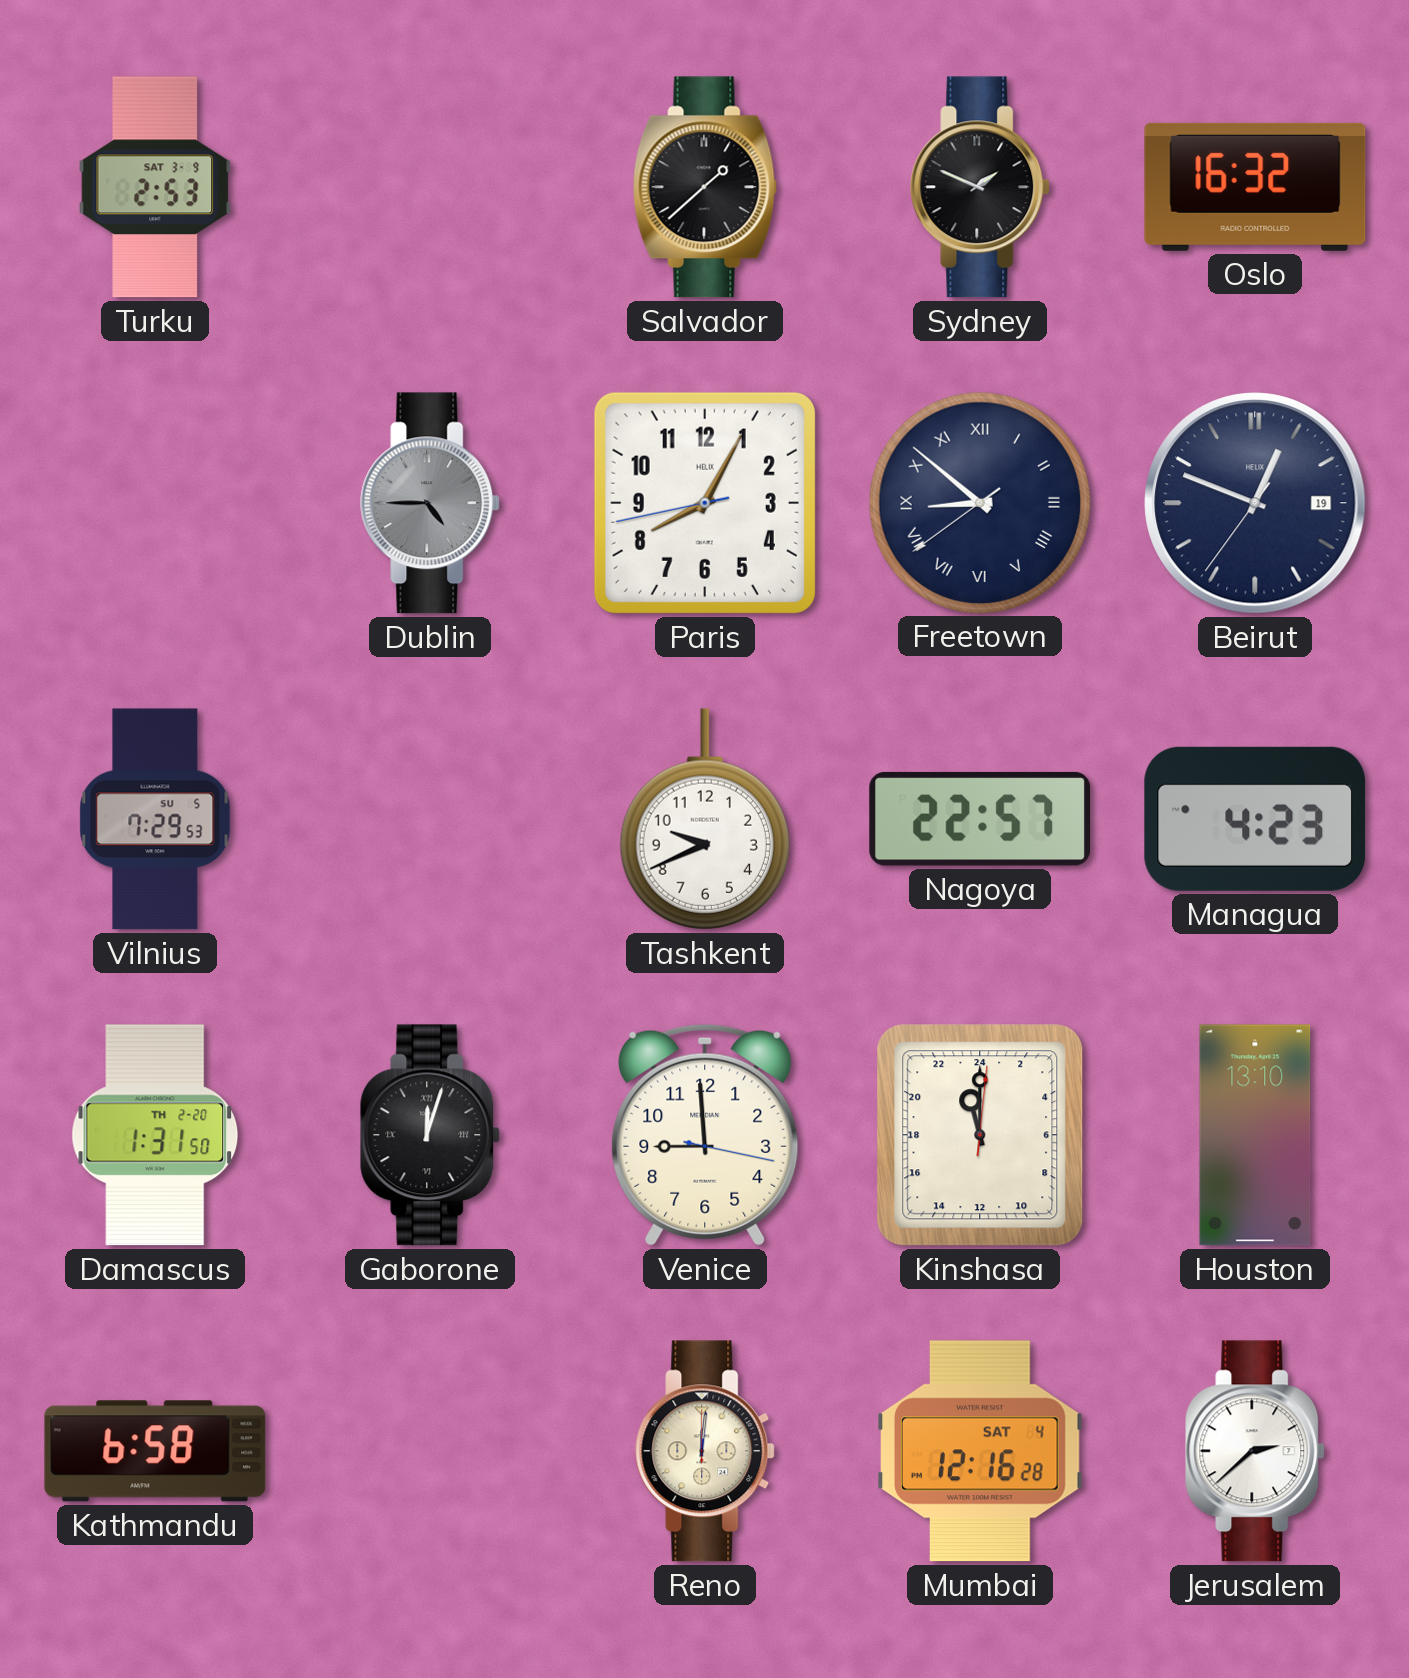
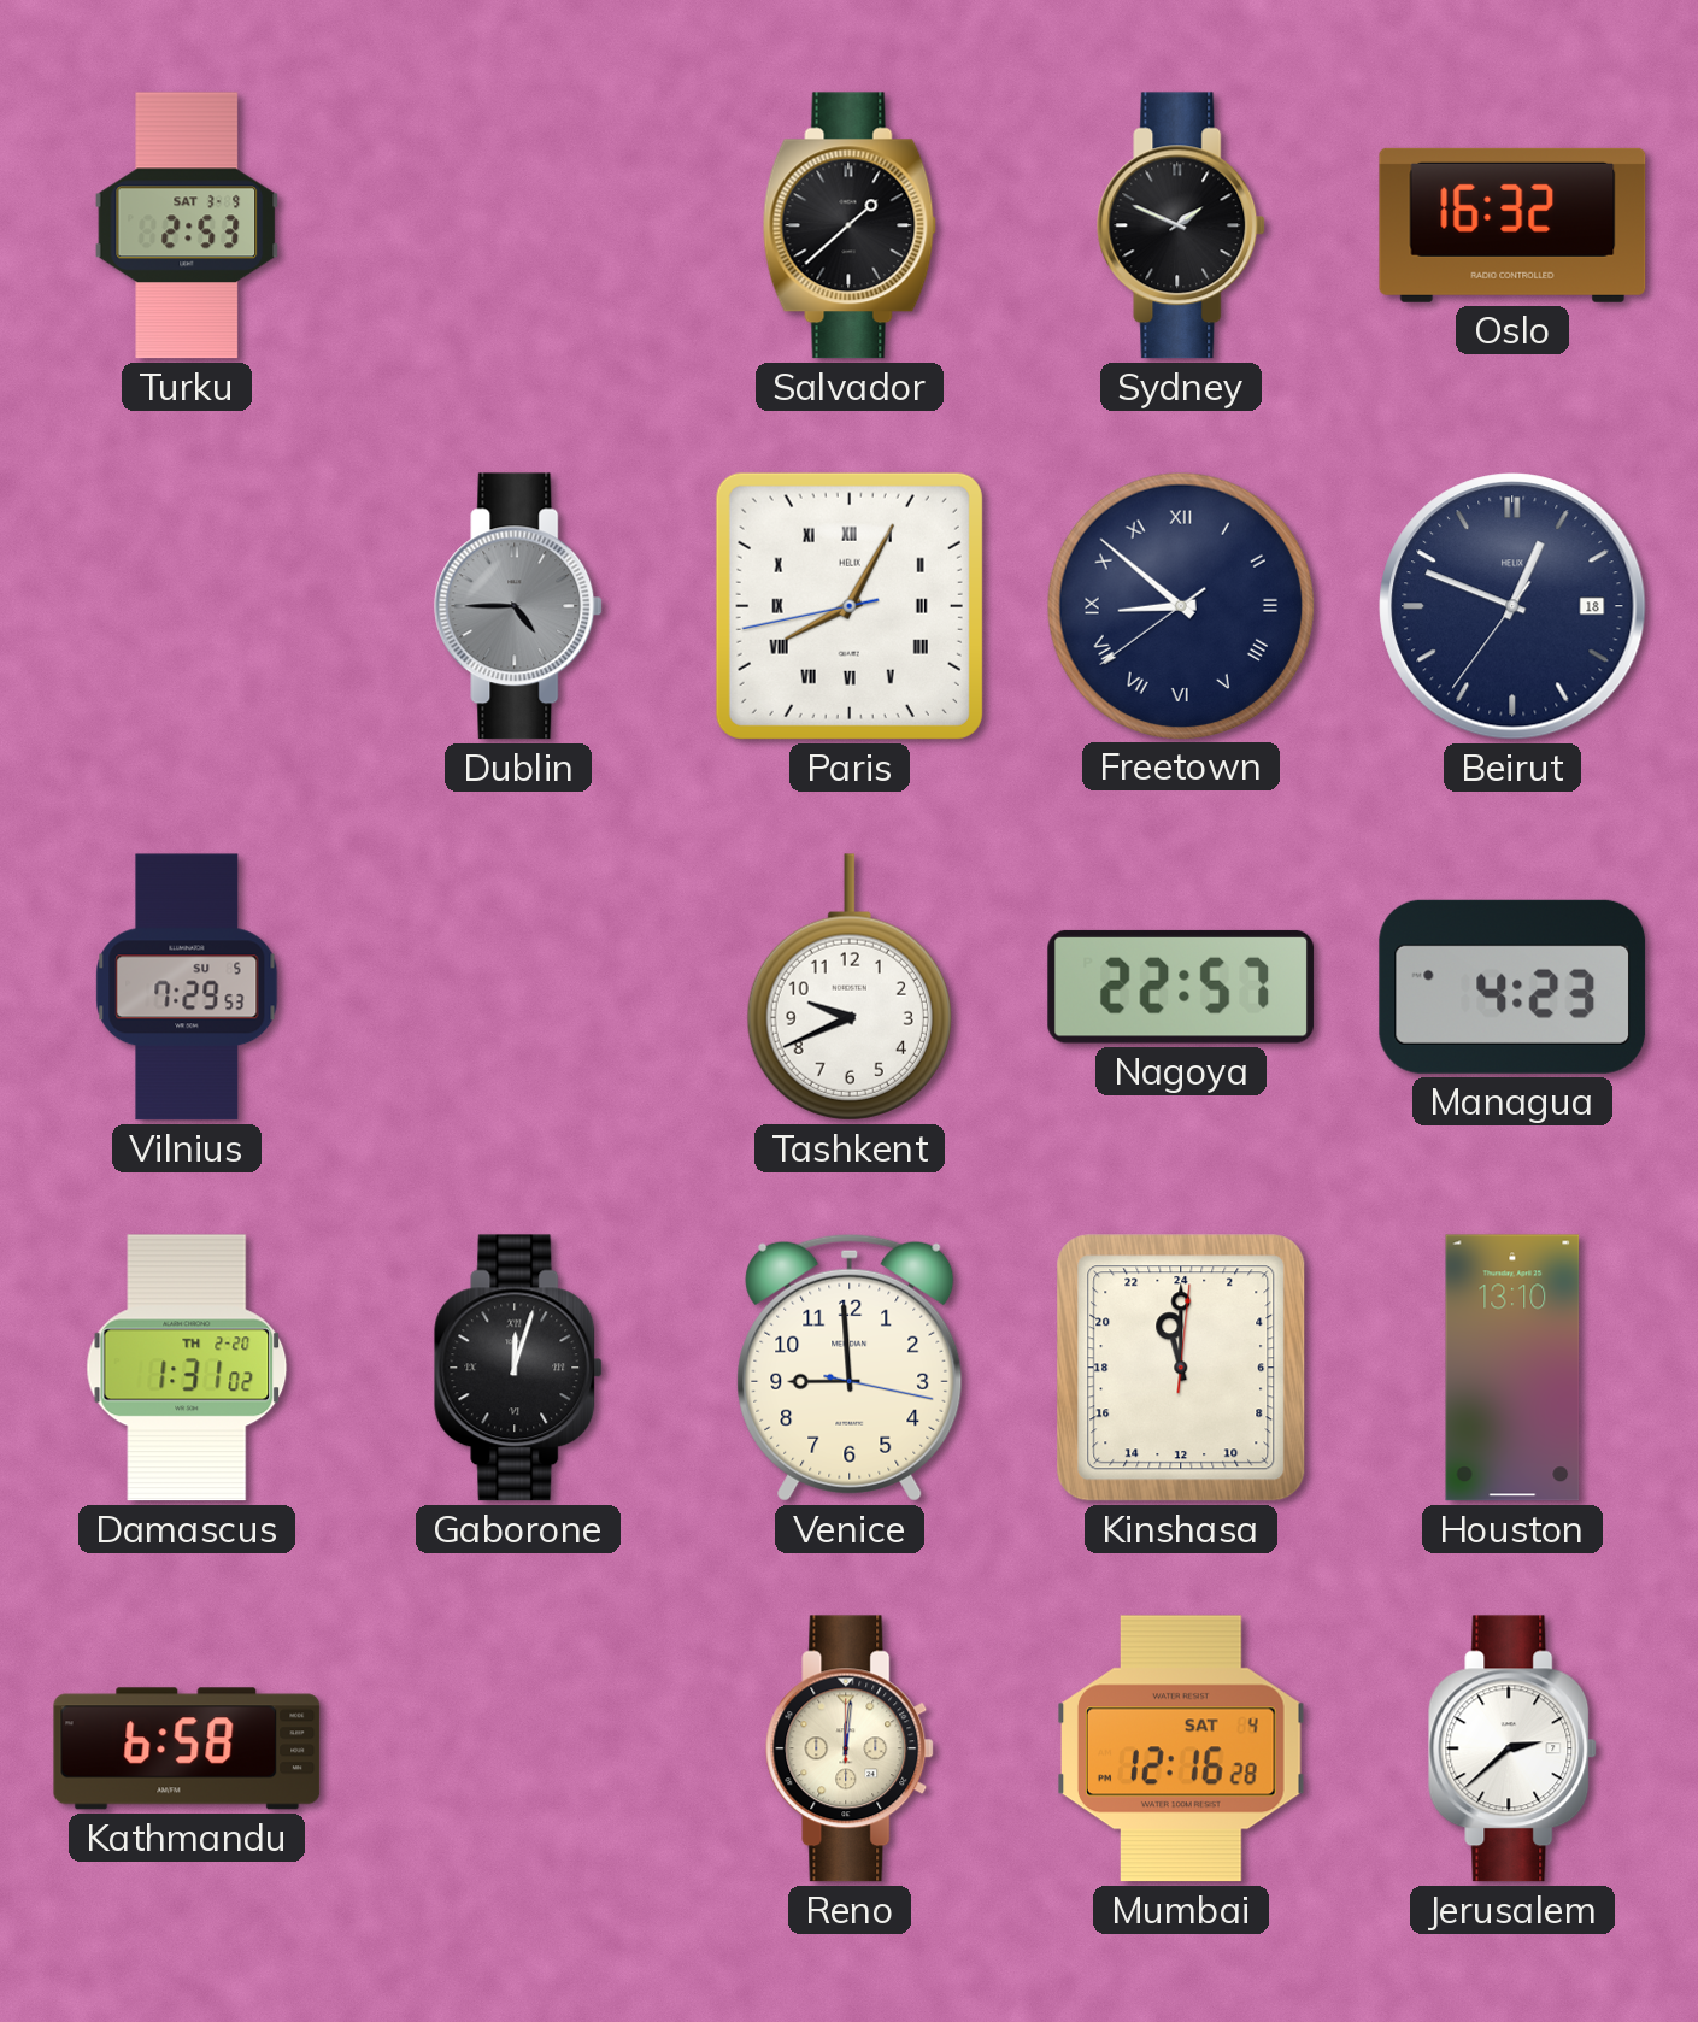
Paris numerals: Arabic -> Roman
Beirut date: 19 -> 18
Damascus: 1:31:50 -> 1:31:02
